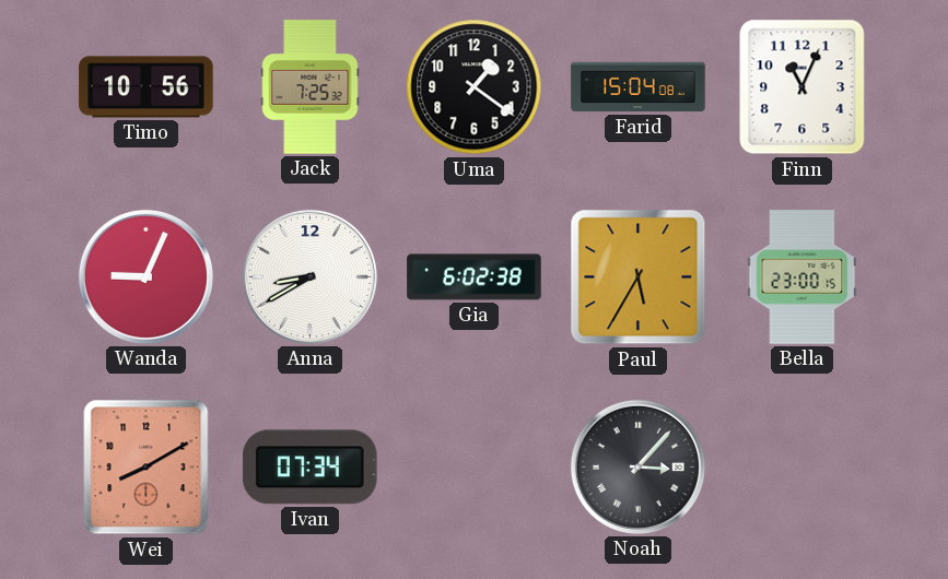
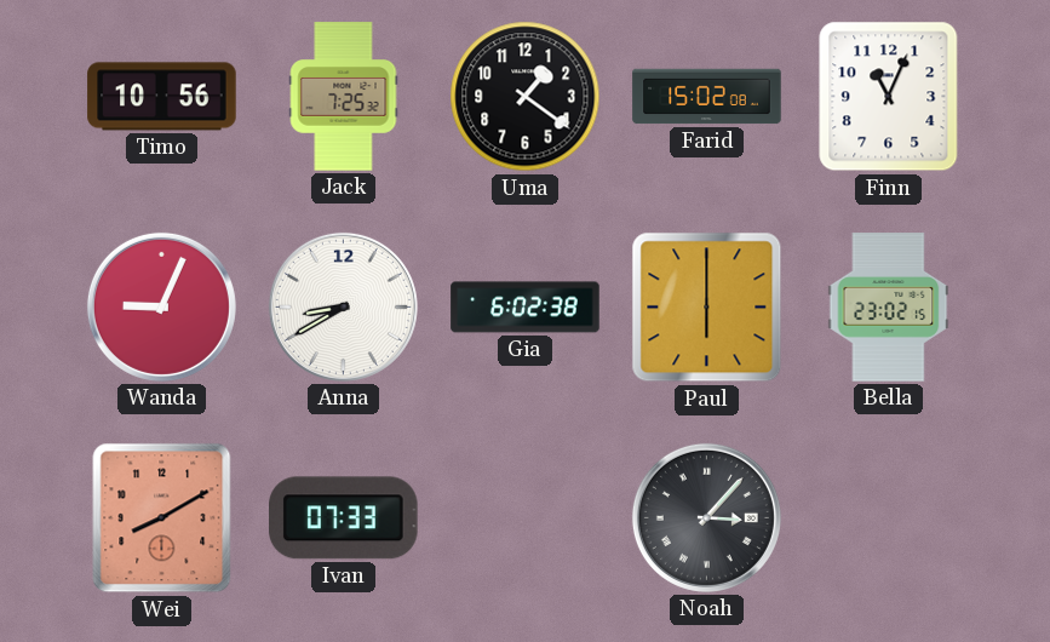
Farid: 15:04 -> 15:02
Paul: 5:35 -> 6:00
Bella: 23:00 -> 23:02
Ivan: 07:34 -> 07:33
